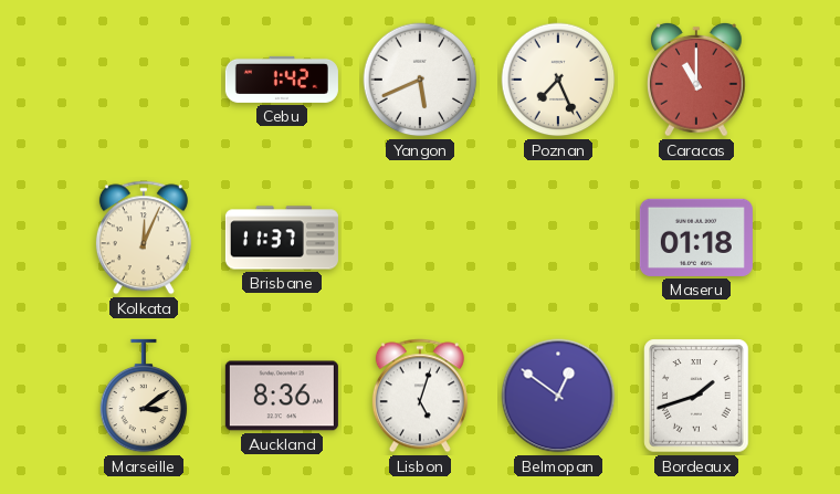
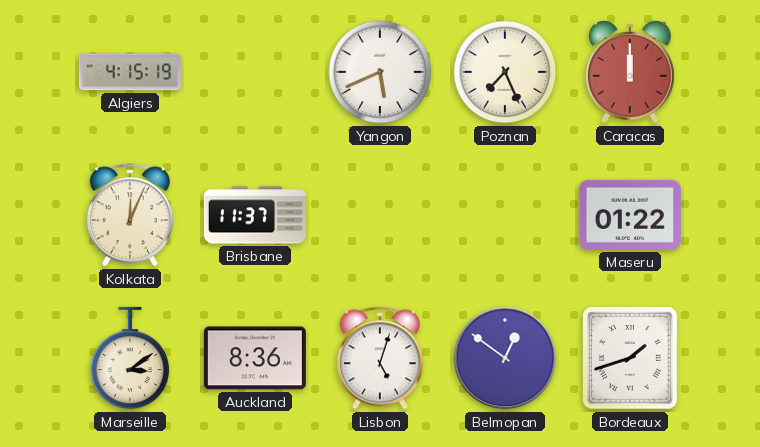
Algiers: none -> 4:15
Cebu: 1:42 -> none
Caracas: 11:00 -> 12:00
Maseru: 01:18 -> 01:22
